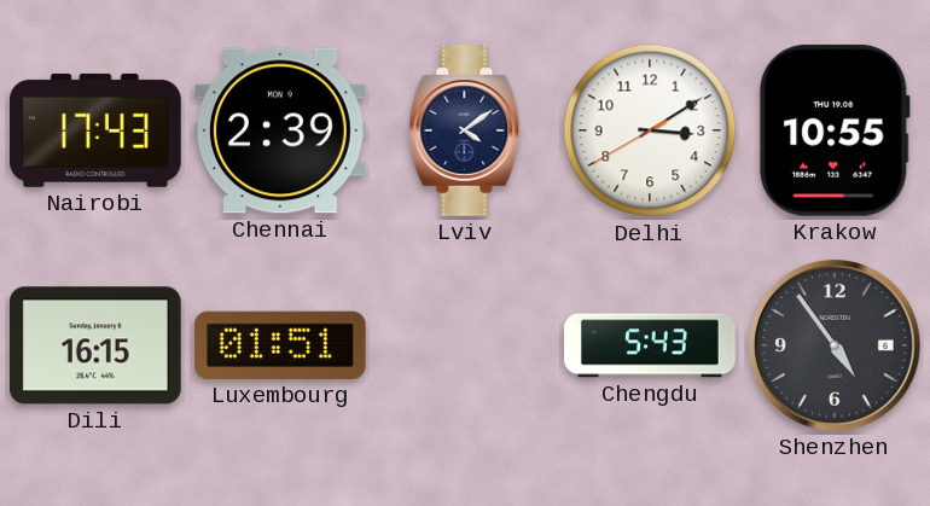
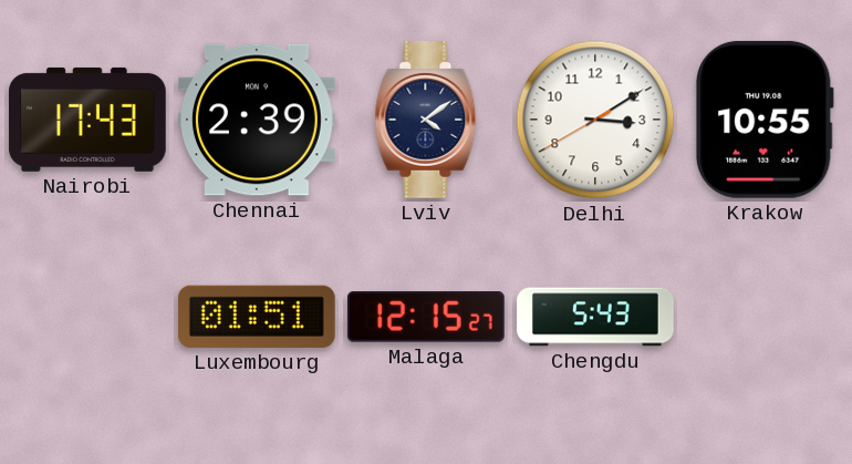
Dili: 16:15 -> none
Malaga: none -> 12:15
Shenzhen: 4:54 -> none
